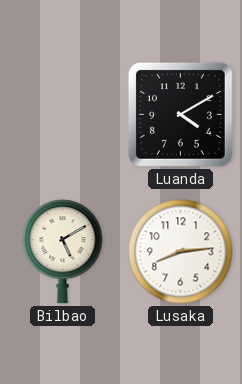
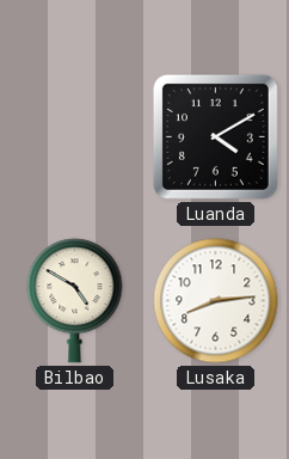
Bilbao: 5:10 -> 4:50
